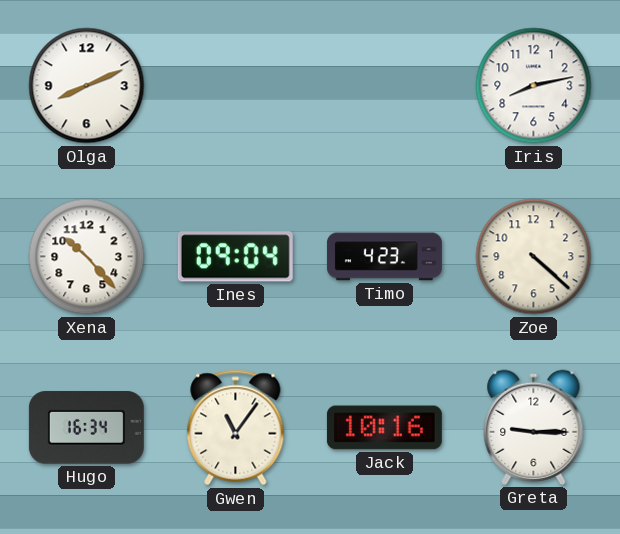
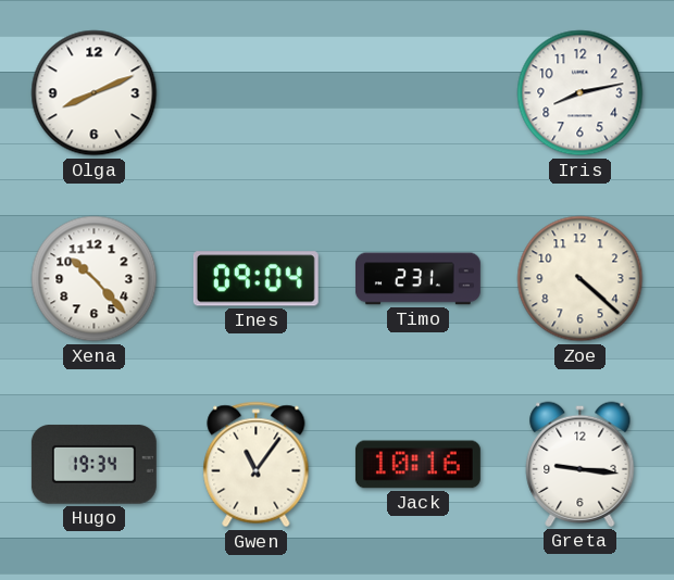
Timo: 4:23 -> 2:31
Hugo: 16:34 -> 19:34
Greta: 9:15 -> 9:16
